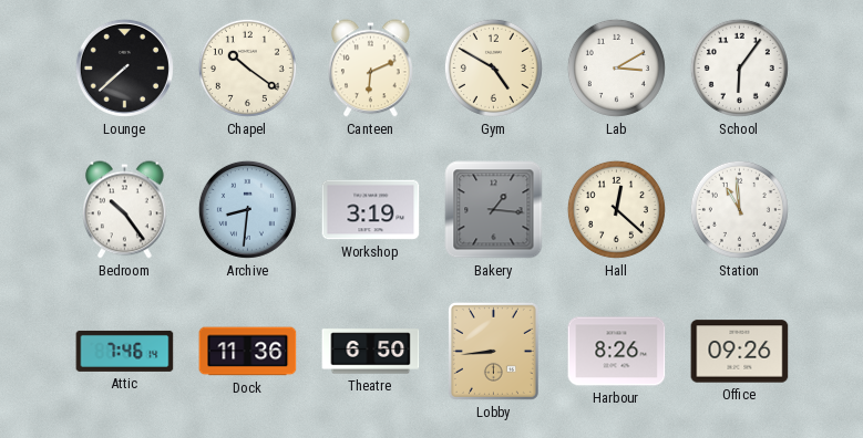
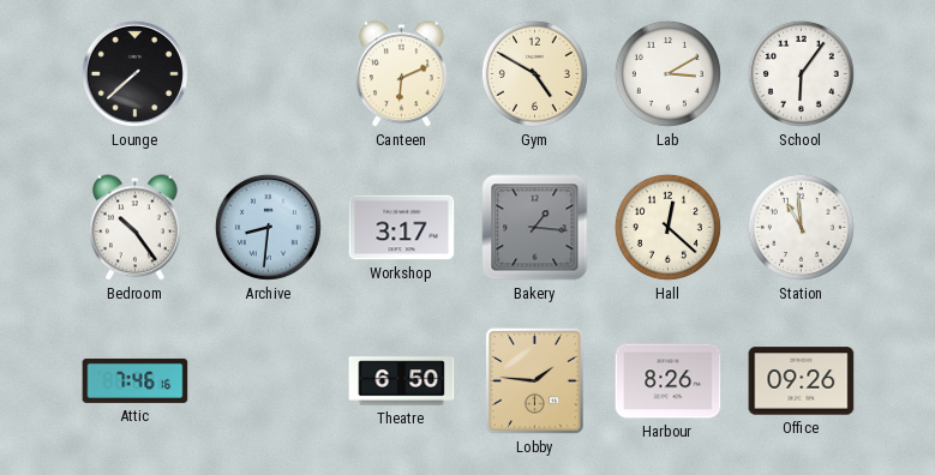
Chapel: 10:21 -> none
Workshop: 3:19 -> 3:17
Attic: 7:46:14 -> 7:46:16
Dock: 11:36 -> none
Lobby: 8:44 -> 1:46
